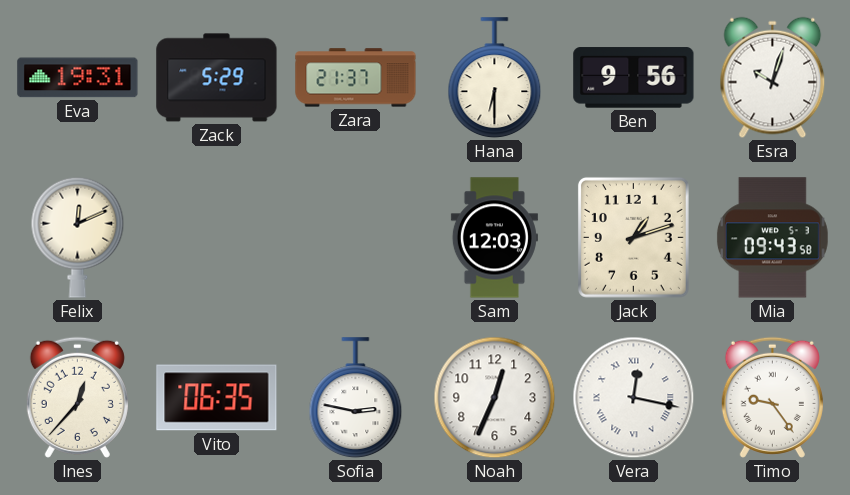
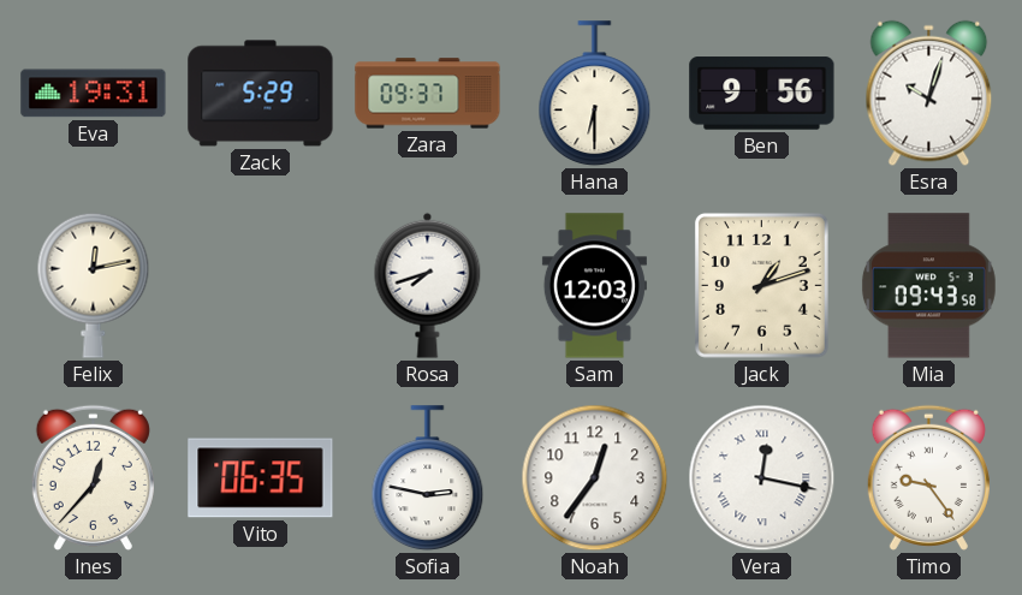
Zara: 21:37 -> 09:37
Felix: 12:11 -> 12:13
Rosa: none -> 7:42
Noah: 12:34 -> 12:36
